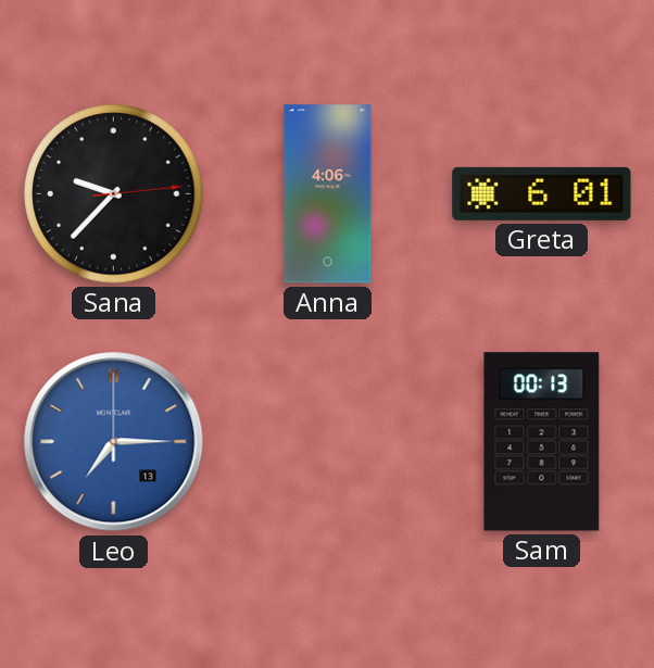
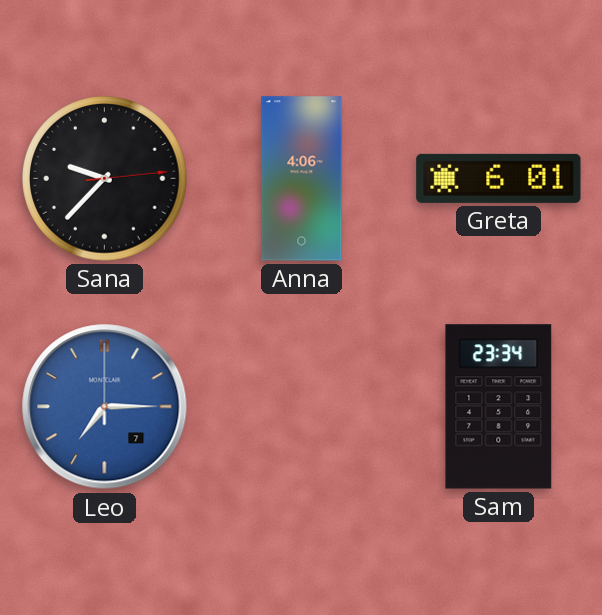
Leo date: 13 -> 7
Sam: 00:13 -> 23:34
